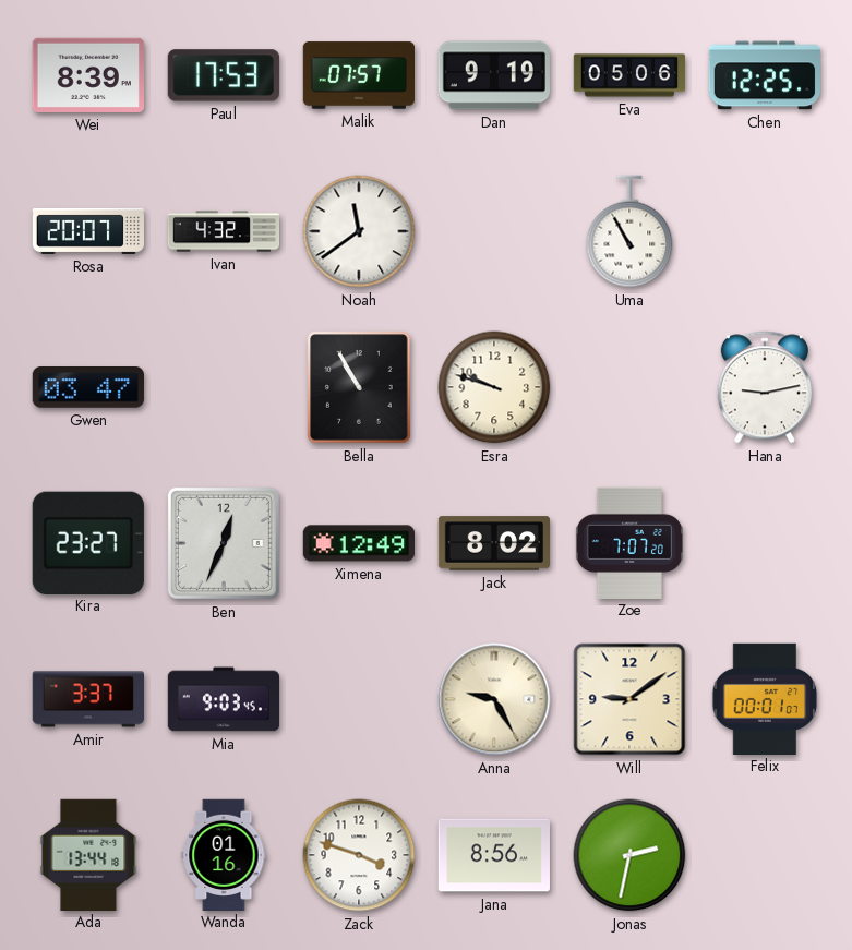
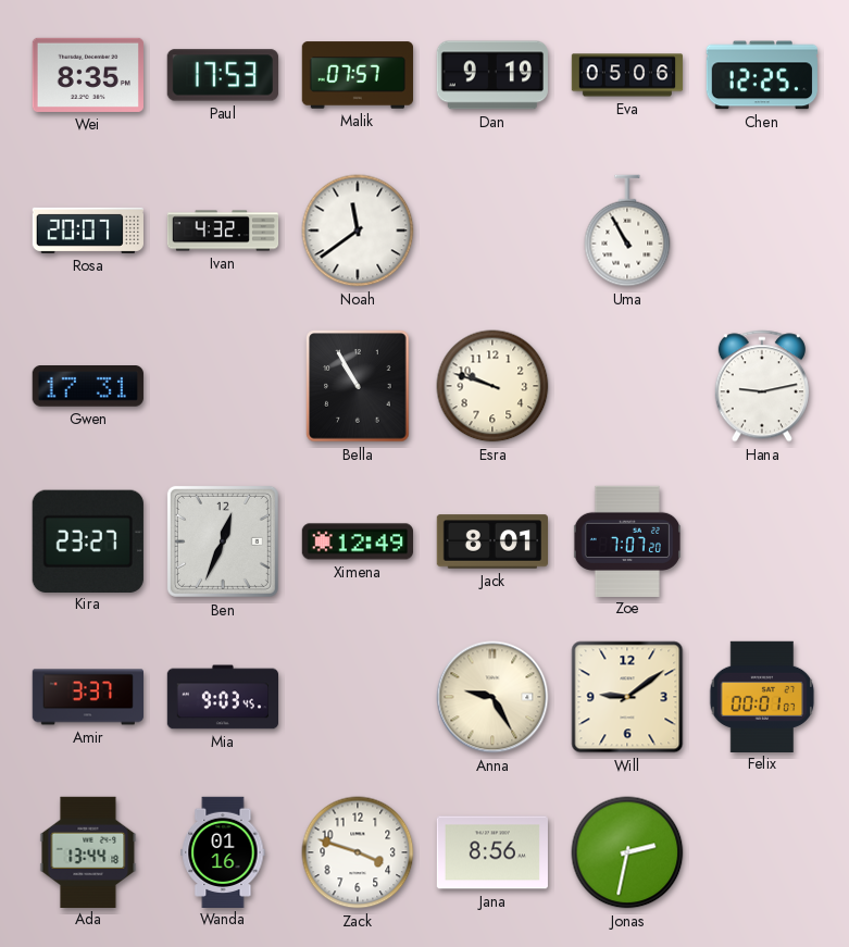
Wei: 8:39 -> 8:35
Gwen: 03:47 -> 17:31
Jack: 8:02 -> 8:01
